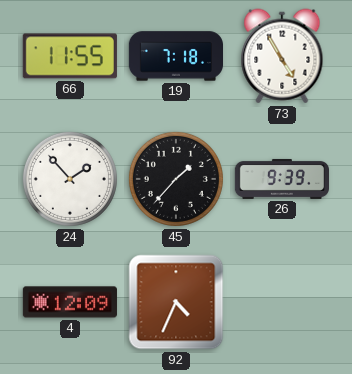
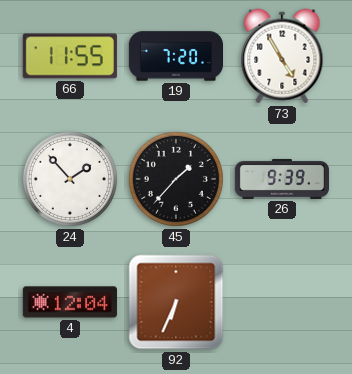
19: 7:18 -> 7:20
4: 12:09 -> 12:04
92: 4:34 -> 6:34
